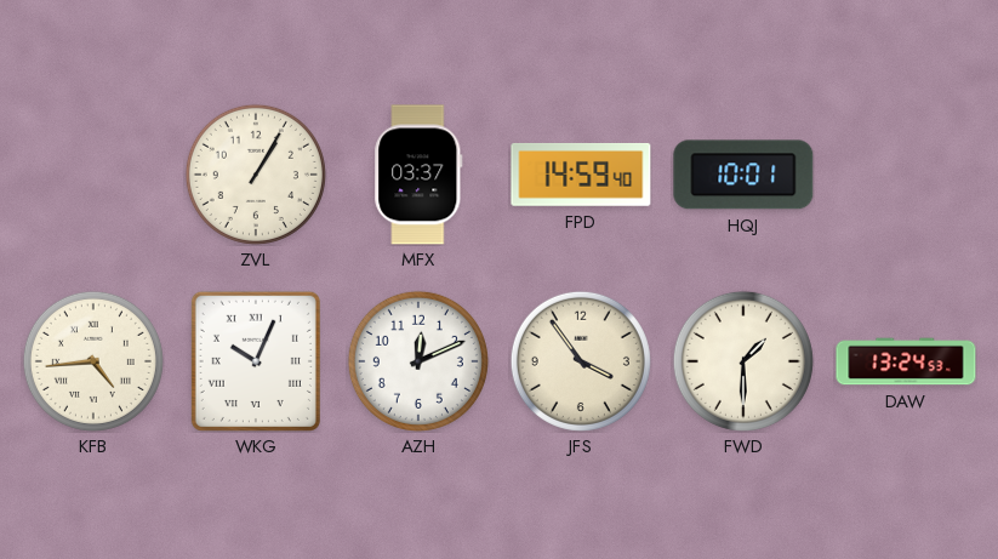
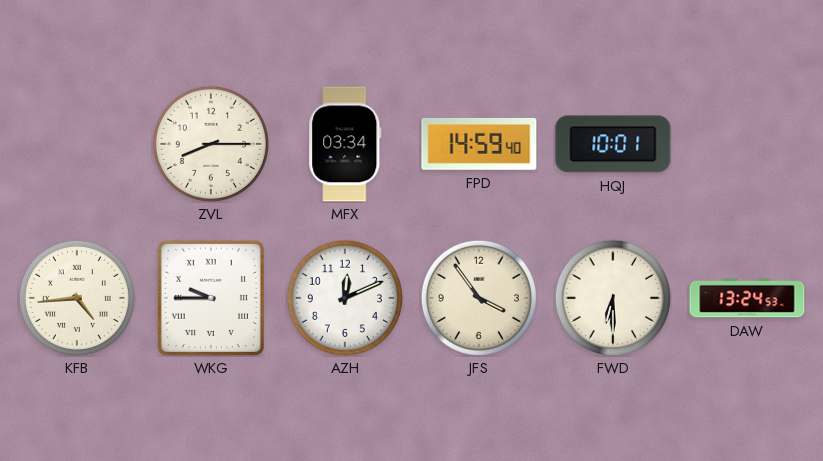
ZVL: 1:05 -> 8:15
MFX: 03:37 -> 03:34
WKG: 10:04 -> 9:45
FWD: 1:30 -> 6:30
